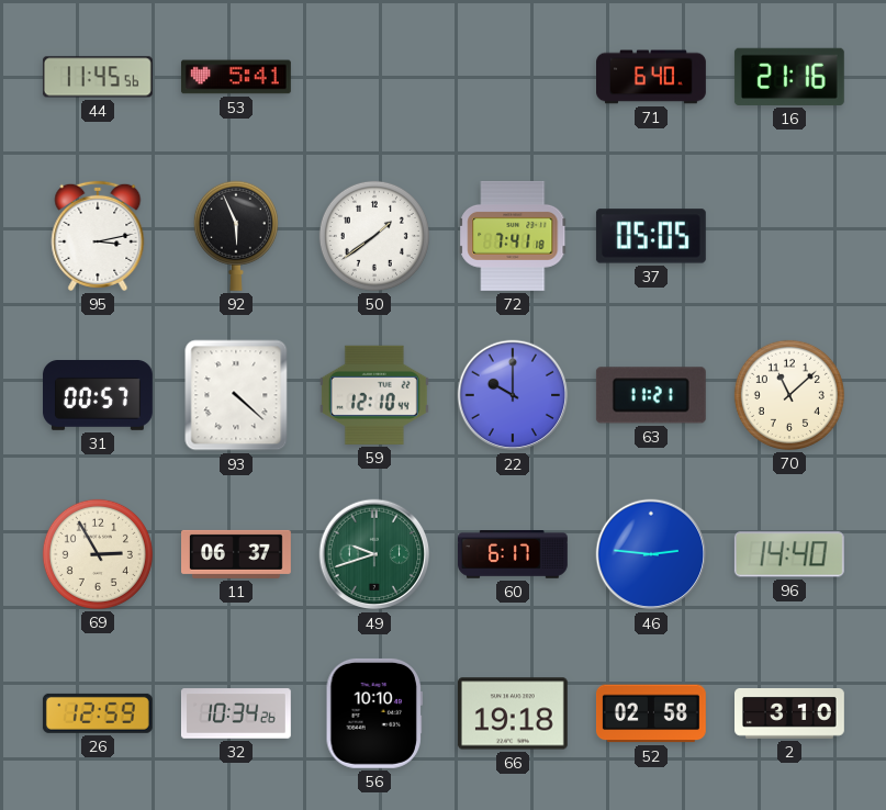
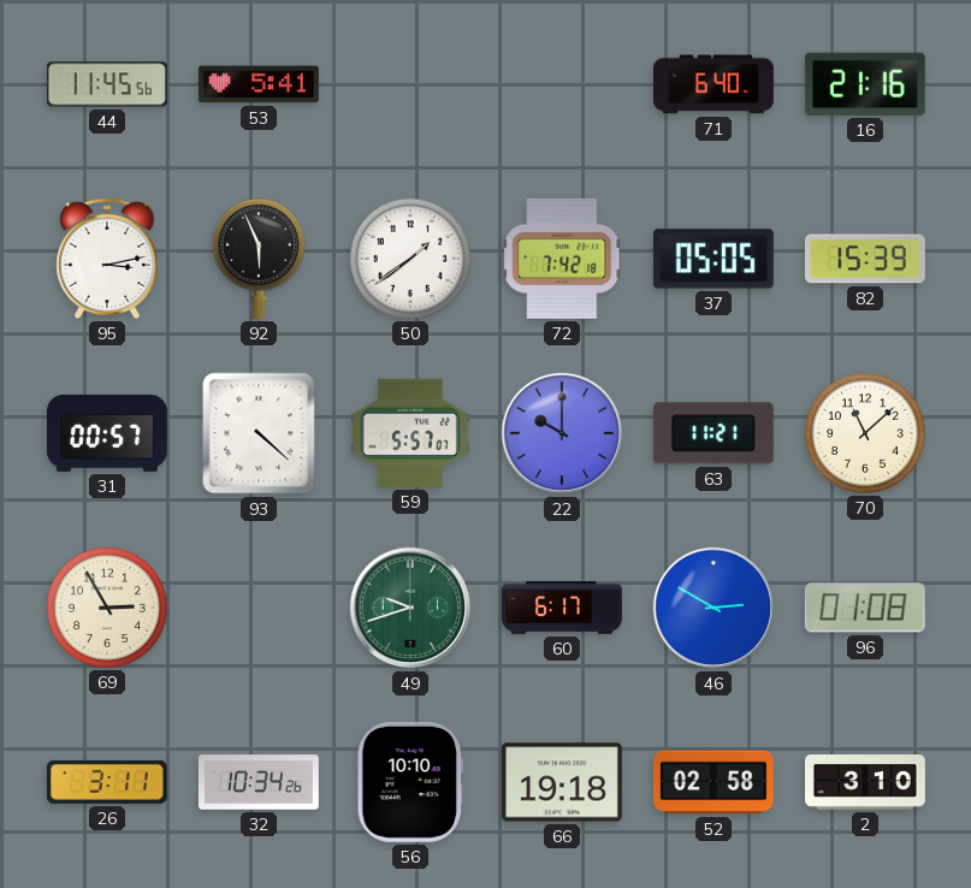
72: 7:41 -> 7:42
82: none -> 15:39
59: 12:10 -> 5:57
11: 06:37 -> none
46: 2:46 -> 2:50
96: 14:40 -> 01:08
26: 12:59 -> 3:11
